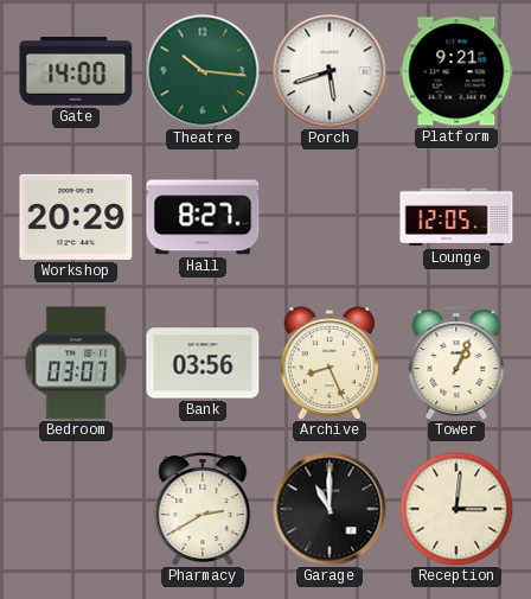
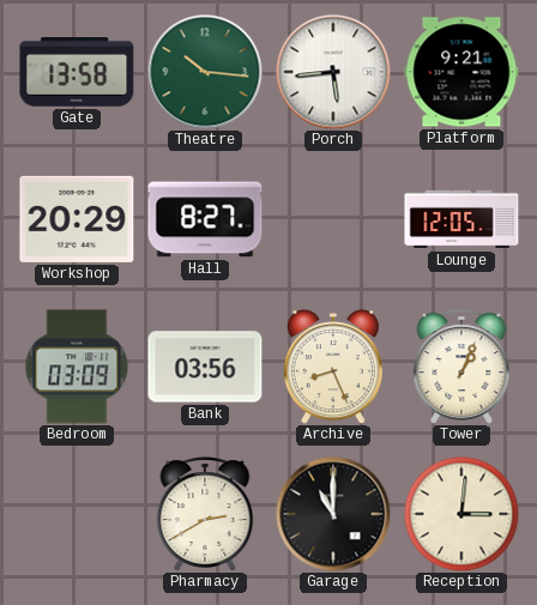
Gate: 14:00 -> 13:58
Porch: 5:42 -> 5:44
Bedroom: 03:07 -> 03:09
